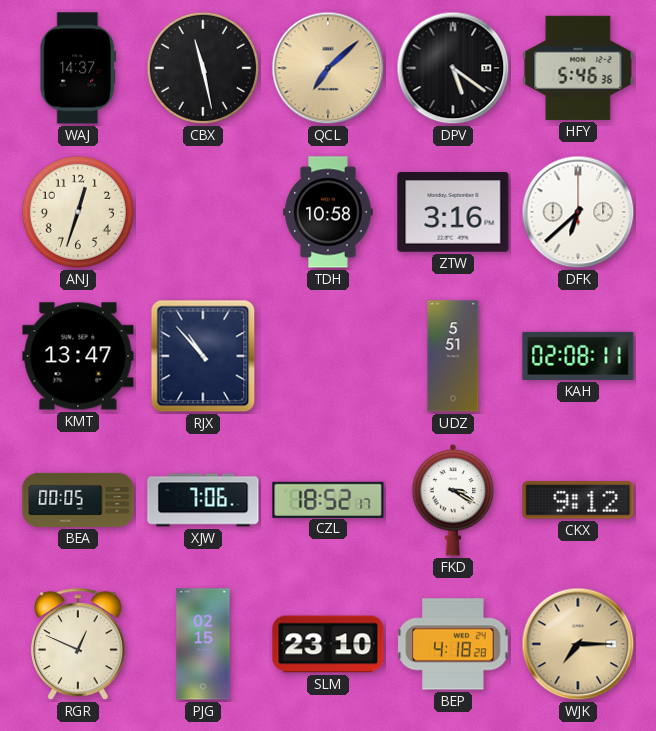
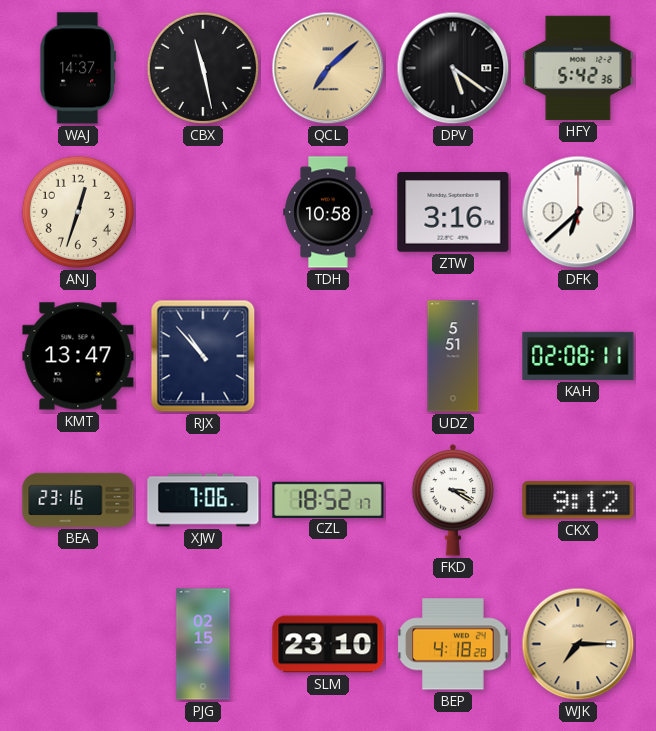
HFY: 5:46 -> 5:42
BEA: 00:05 -> 23:16
RGR: 12:49 -> none
